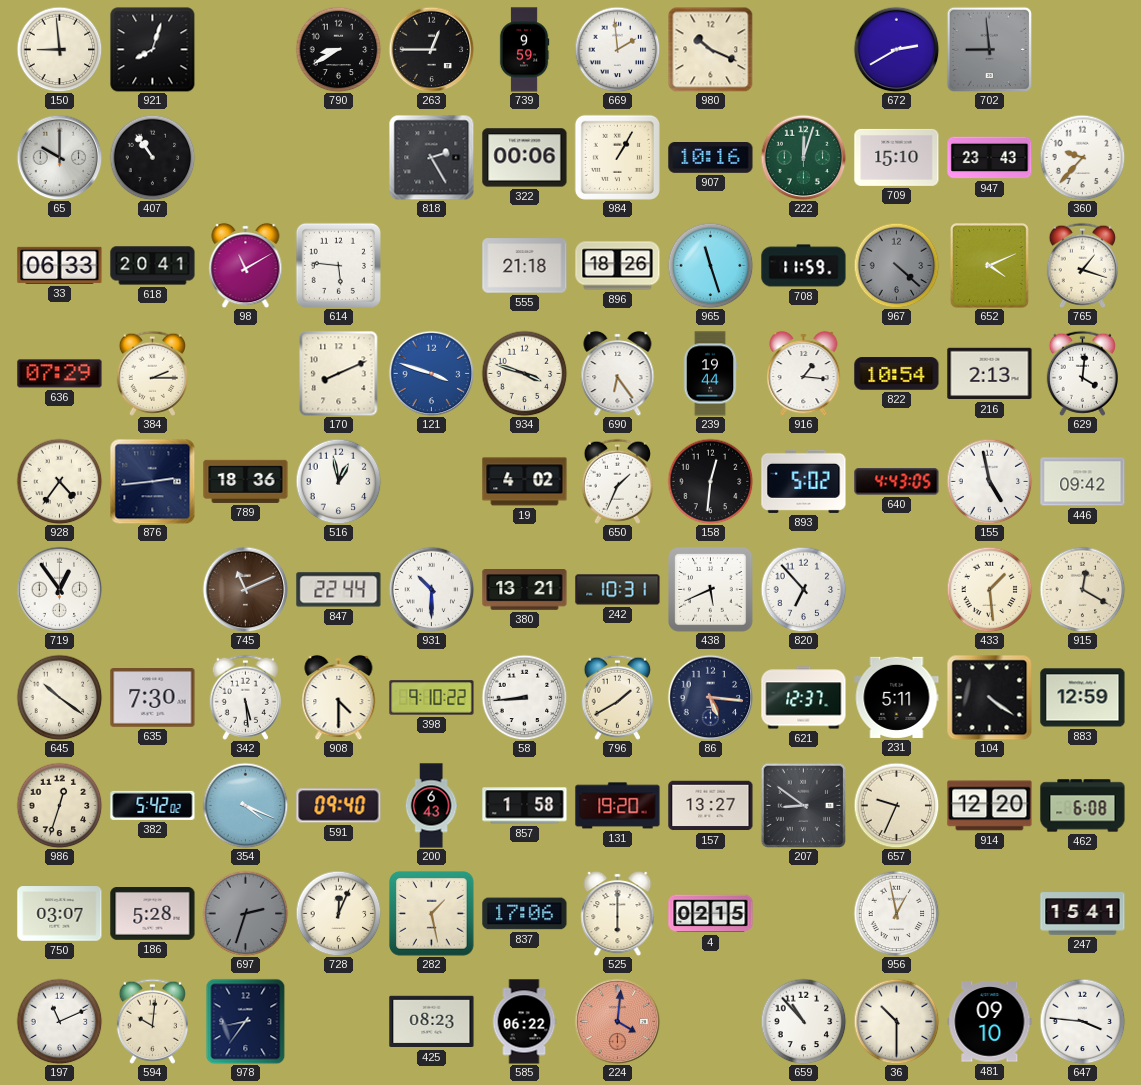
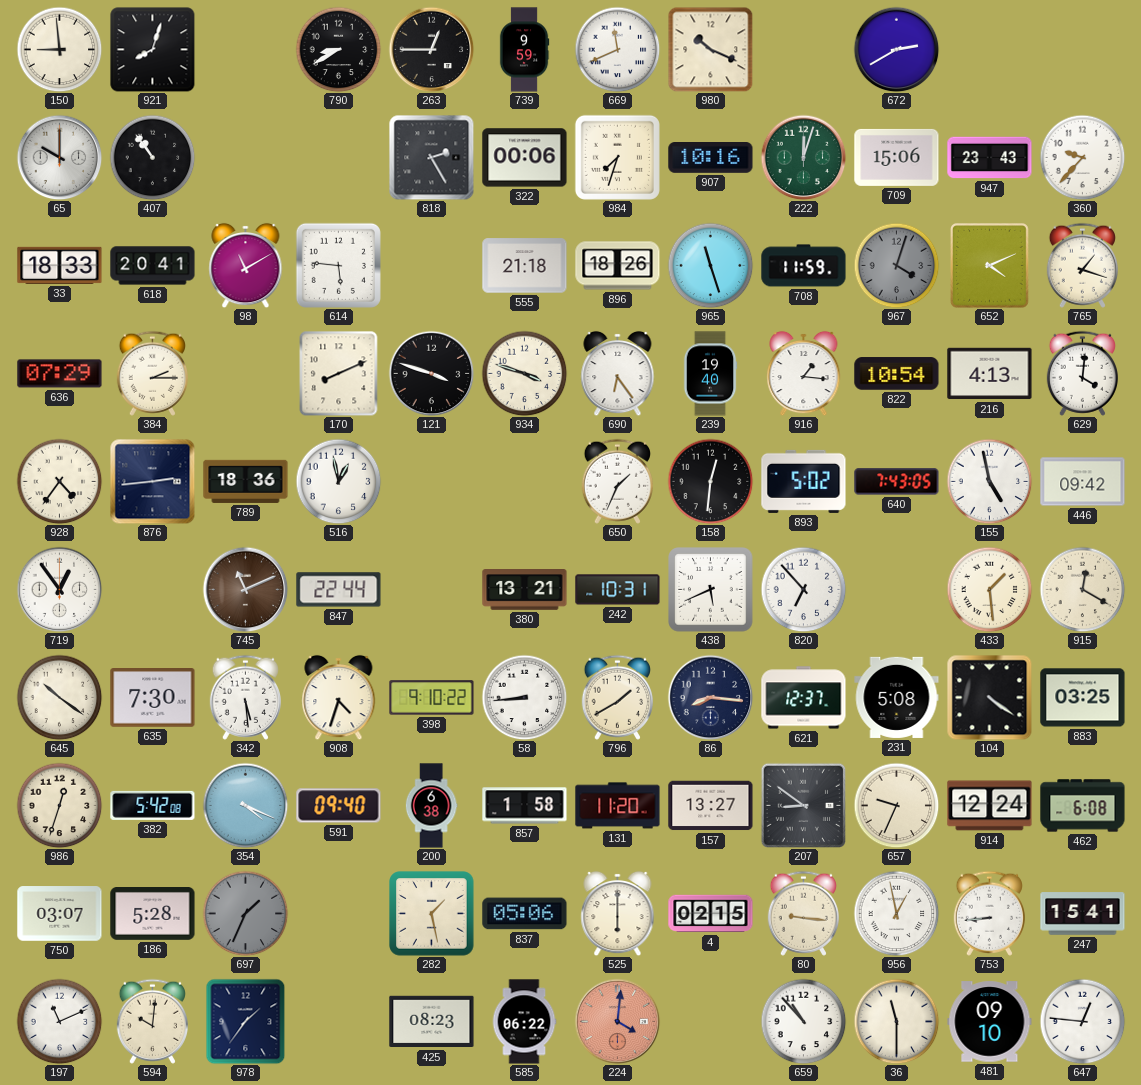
669: 1:59 -> 11:41
702: 8:59 -> none
984: 1:05 -> 7:33
709: 15:10 -> 15:06
33: 06:33 -> 18:33
967: 4:22 -> 4:03
121 dial: blue -> black
239: 19:44 -> 19:40
216: 2:13 -> 4:13
19: 4:02 -> none
640: 4:43 -> 7:43
931: 10:30 -> none
908: 4:30 -> 4:33
86: 5:16 -> 8:16
231: 5:11 -> 5:08
883: 12:59 -> 03:25
382: 5:42:02 -> 5:42:08
200: 6:43 -> 6:38
131: 19:20 -> 11:20
914: 12:20 -> 12:24
697: 2:33 -> 1:34
728: 12:04 -> none
837: 17:06 -> 05:06
80: none -> 9:16
753: none -> 8:44
978: 8:36 -> 1:36
36: 10:30 -> 11:30
647: 3:46 -> 12:46
